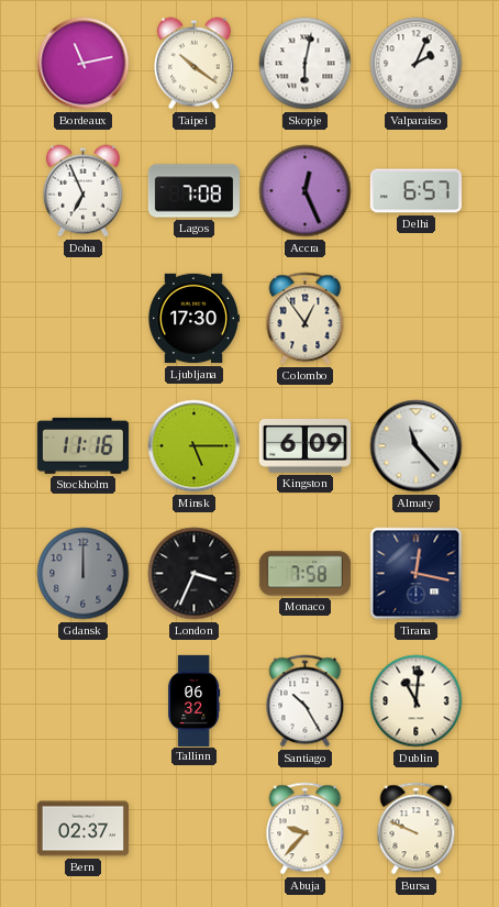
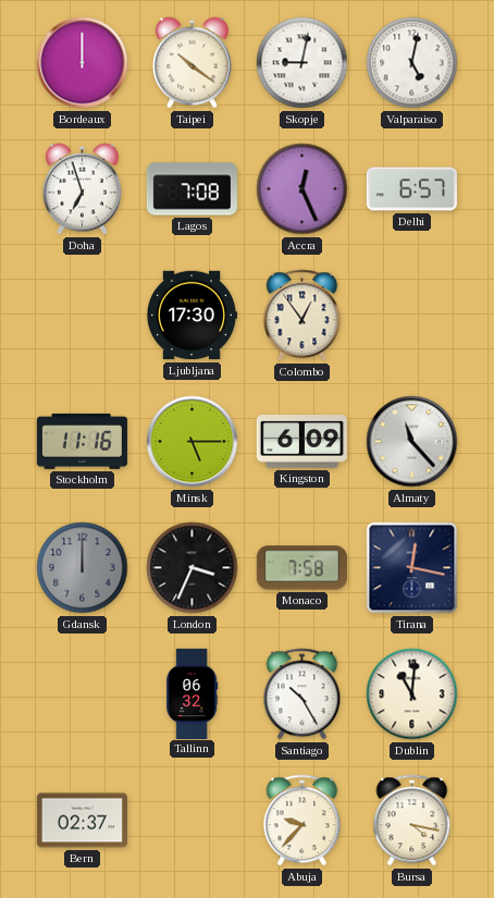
Bordeaux: 11:13 -> 12:00
Skopje: 6:02 -> 9:02
Valparaiso: 2:04 -> 5:02
Doha: 6:56 -> 6:57
Bursa: 9:49 -> 4:17
